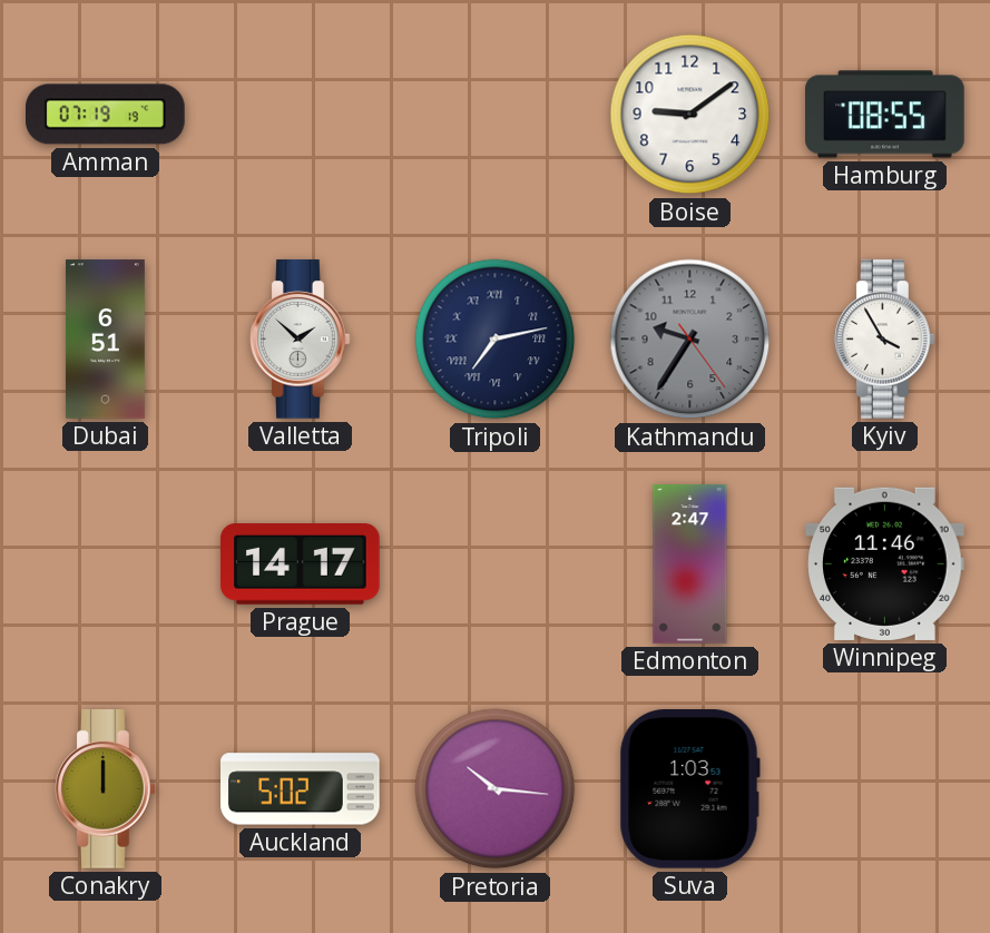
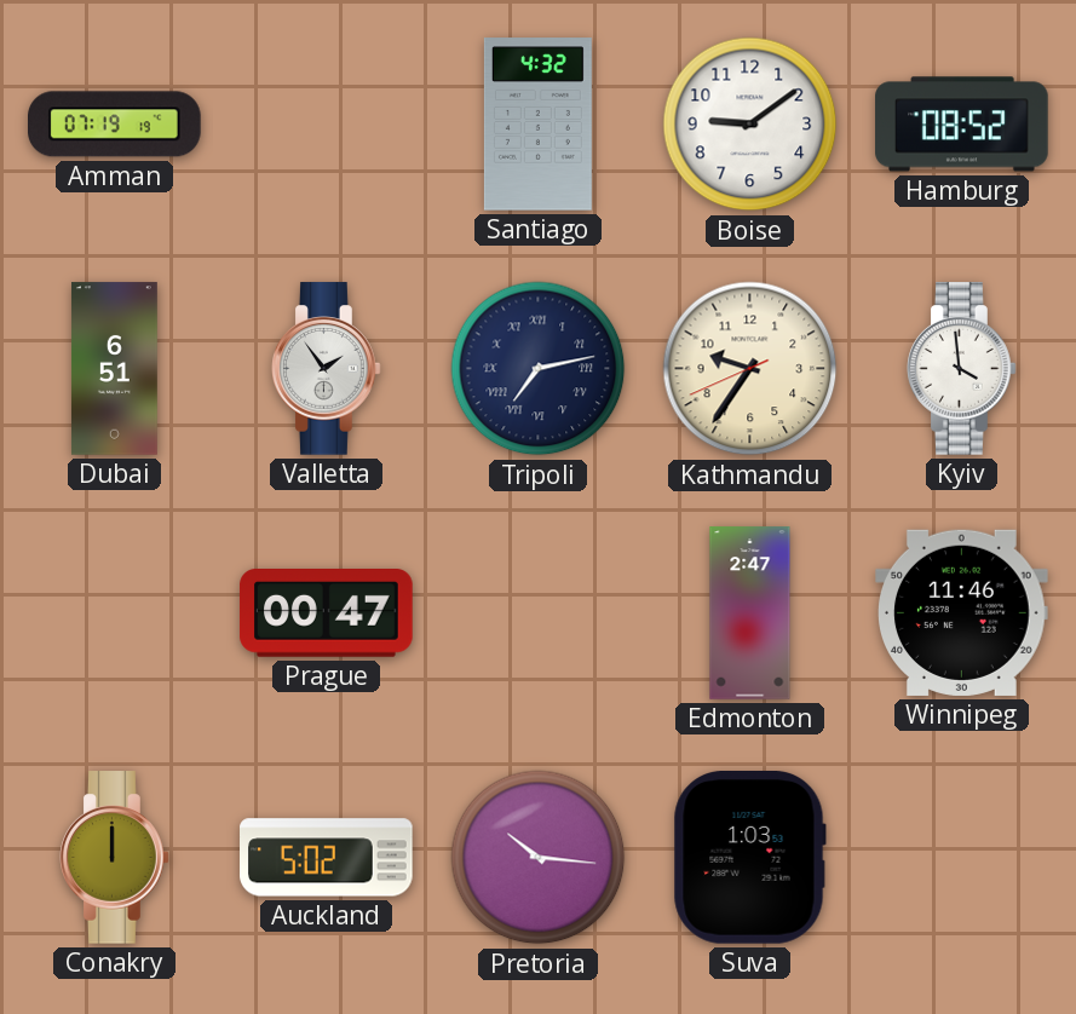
Santiago: none -> 4:32
Hamburg: 08:55 -> 08:52
Valletta: 1:52 -> 1:54
Kathmandu: 9:35:24 -> 9:35:41
Kathmandu dial: grey -> cream
Kyiv: 3:55 -> 3:59
Prague: 14:17 -> 00:47
